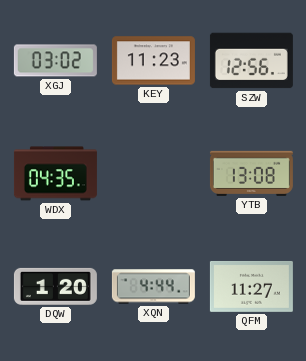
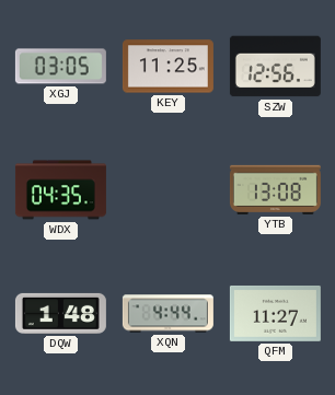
XGJ: 03:02 -> 03:05
KEY: 11:23 -> 11:25
DQW: 1:20 -> 1:48
